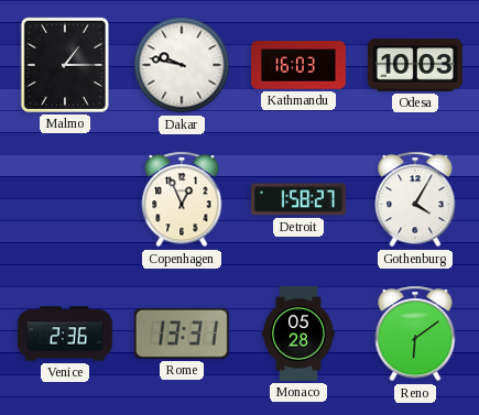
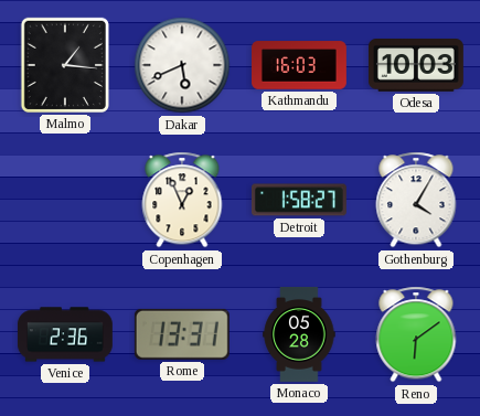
Malmo: 1:15 -> 1:16
Dakar: 9:47 -> 5:41
